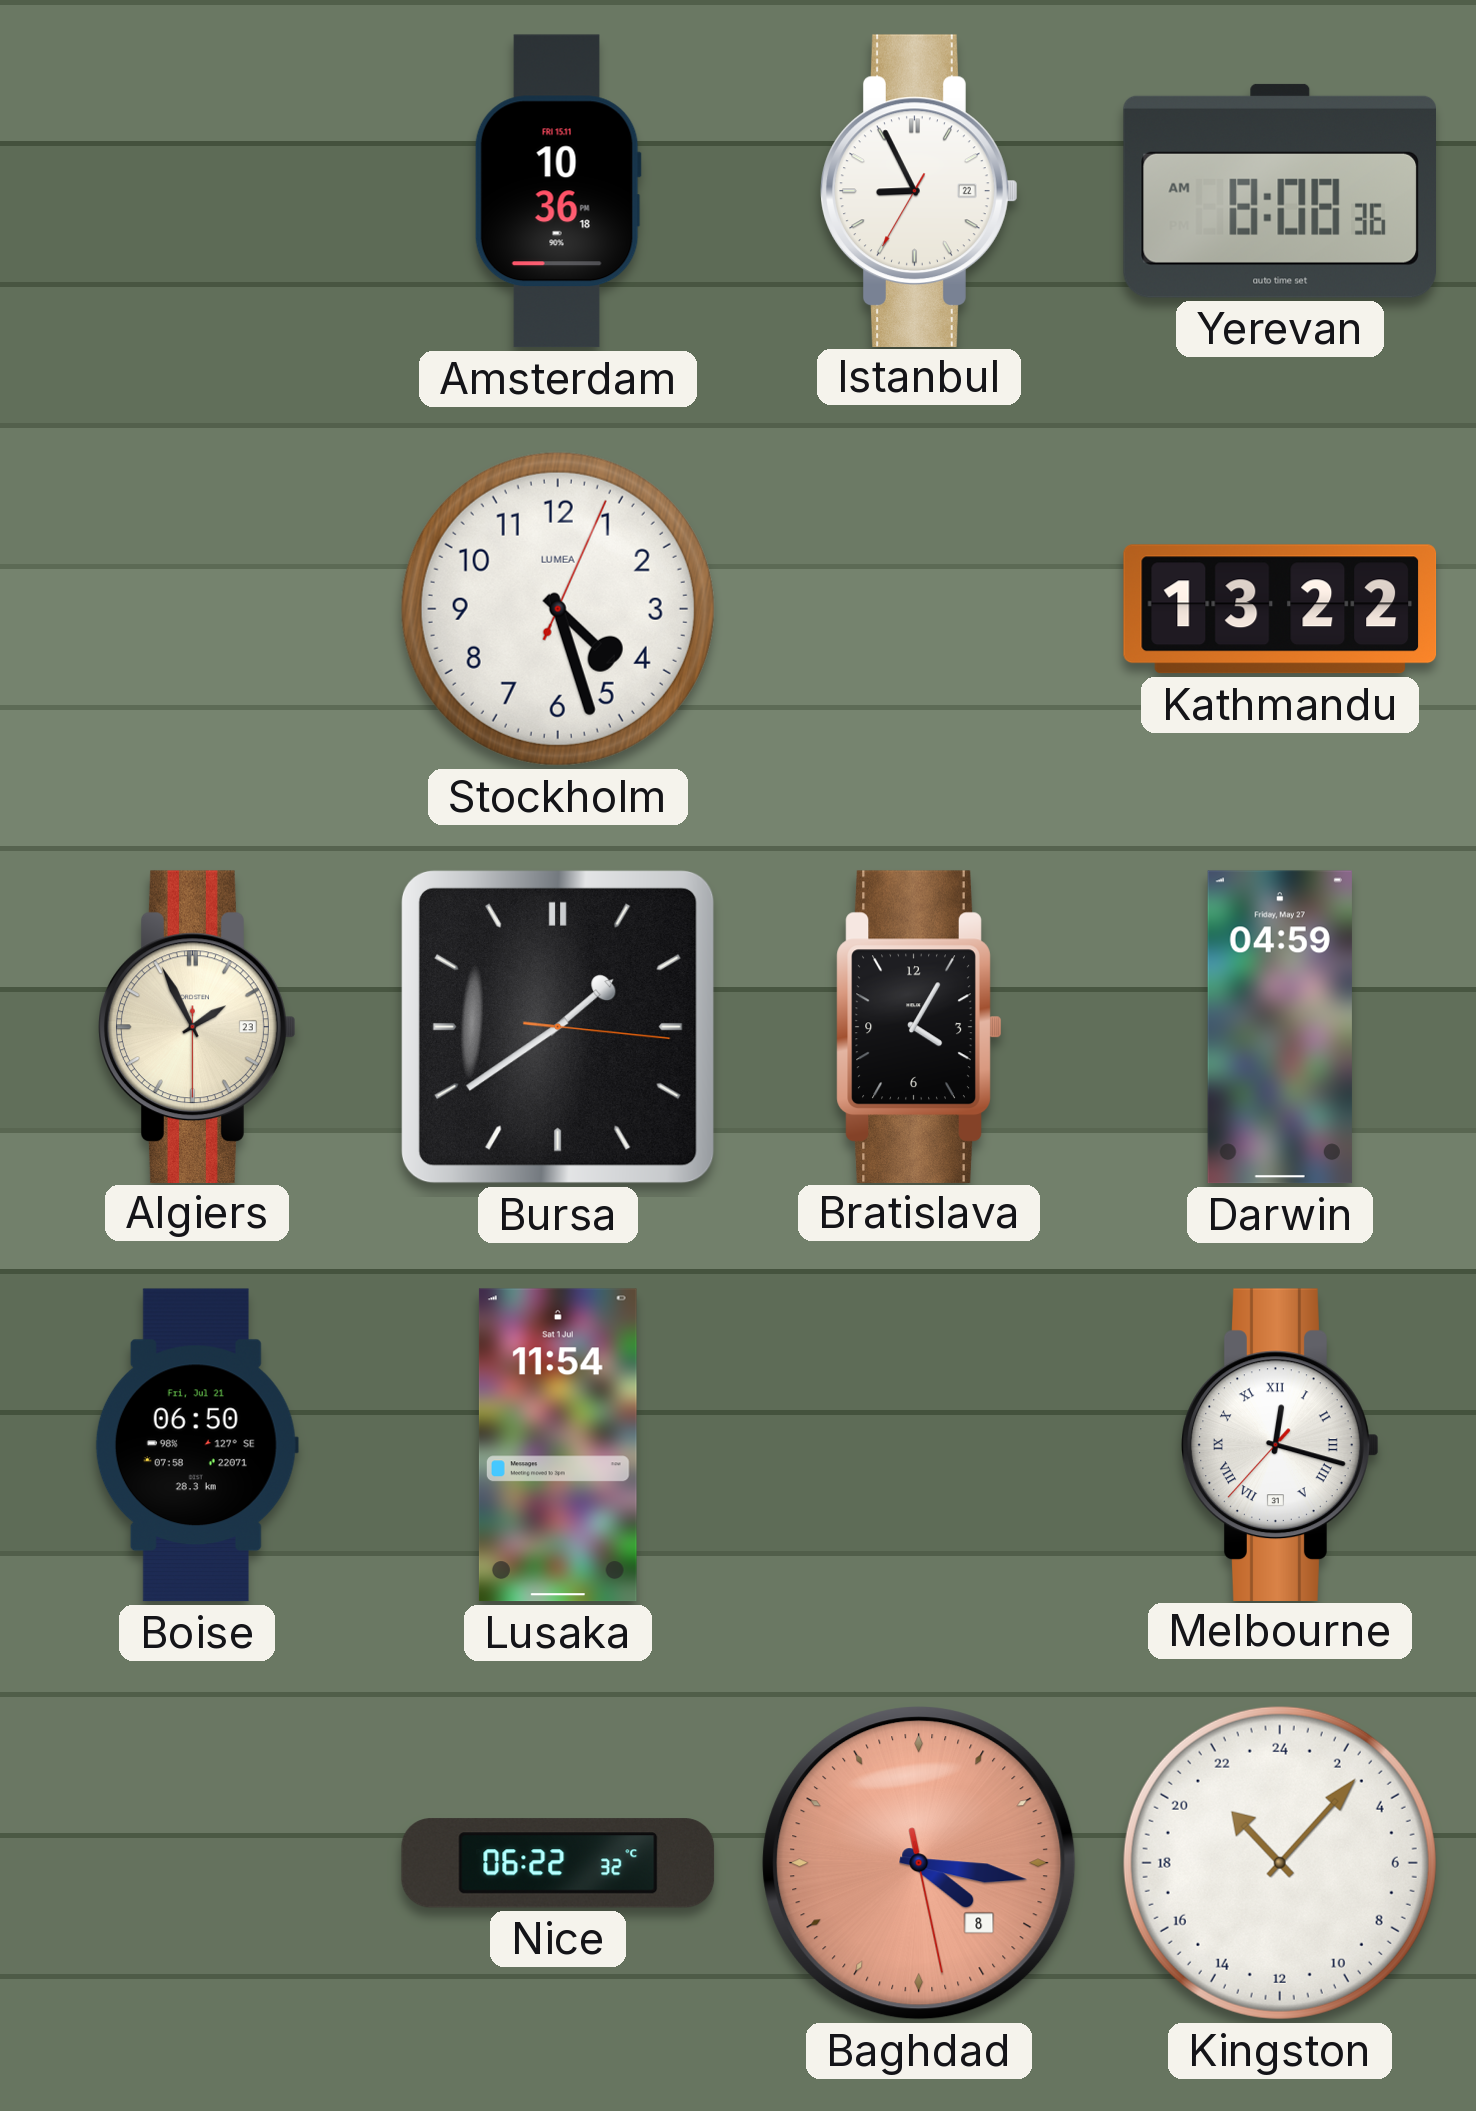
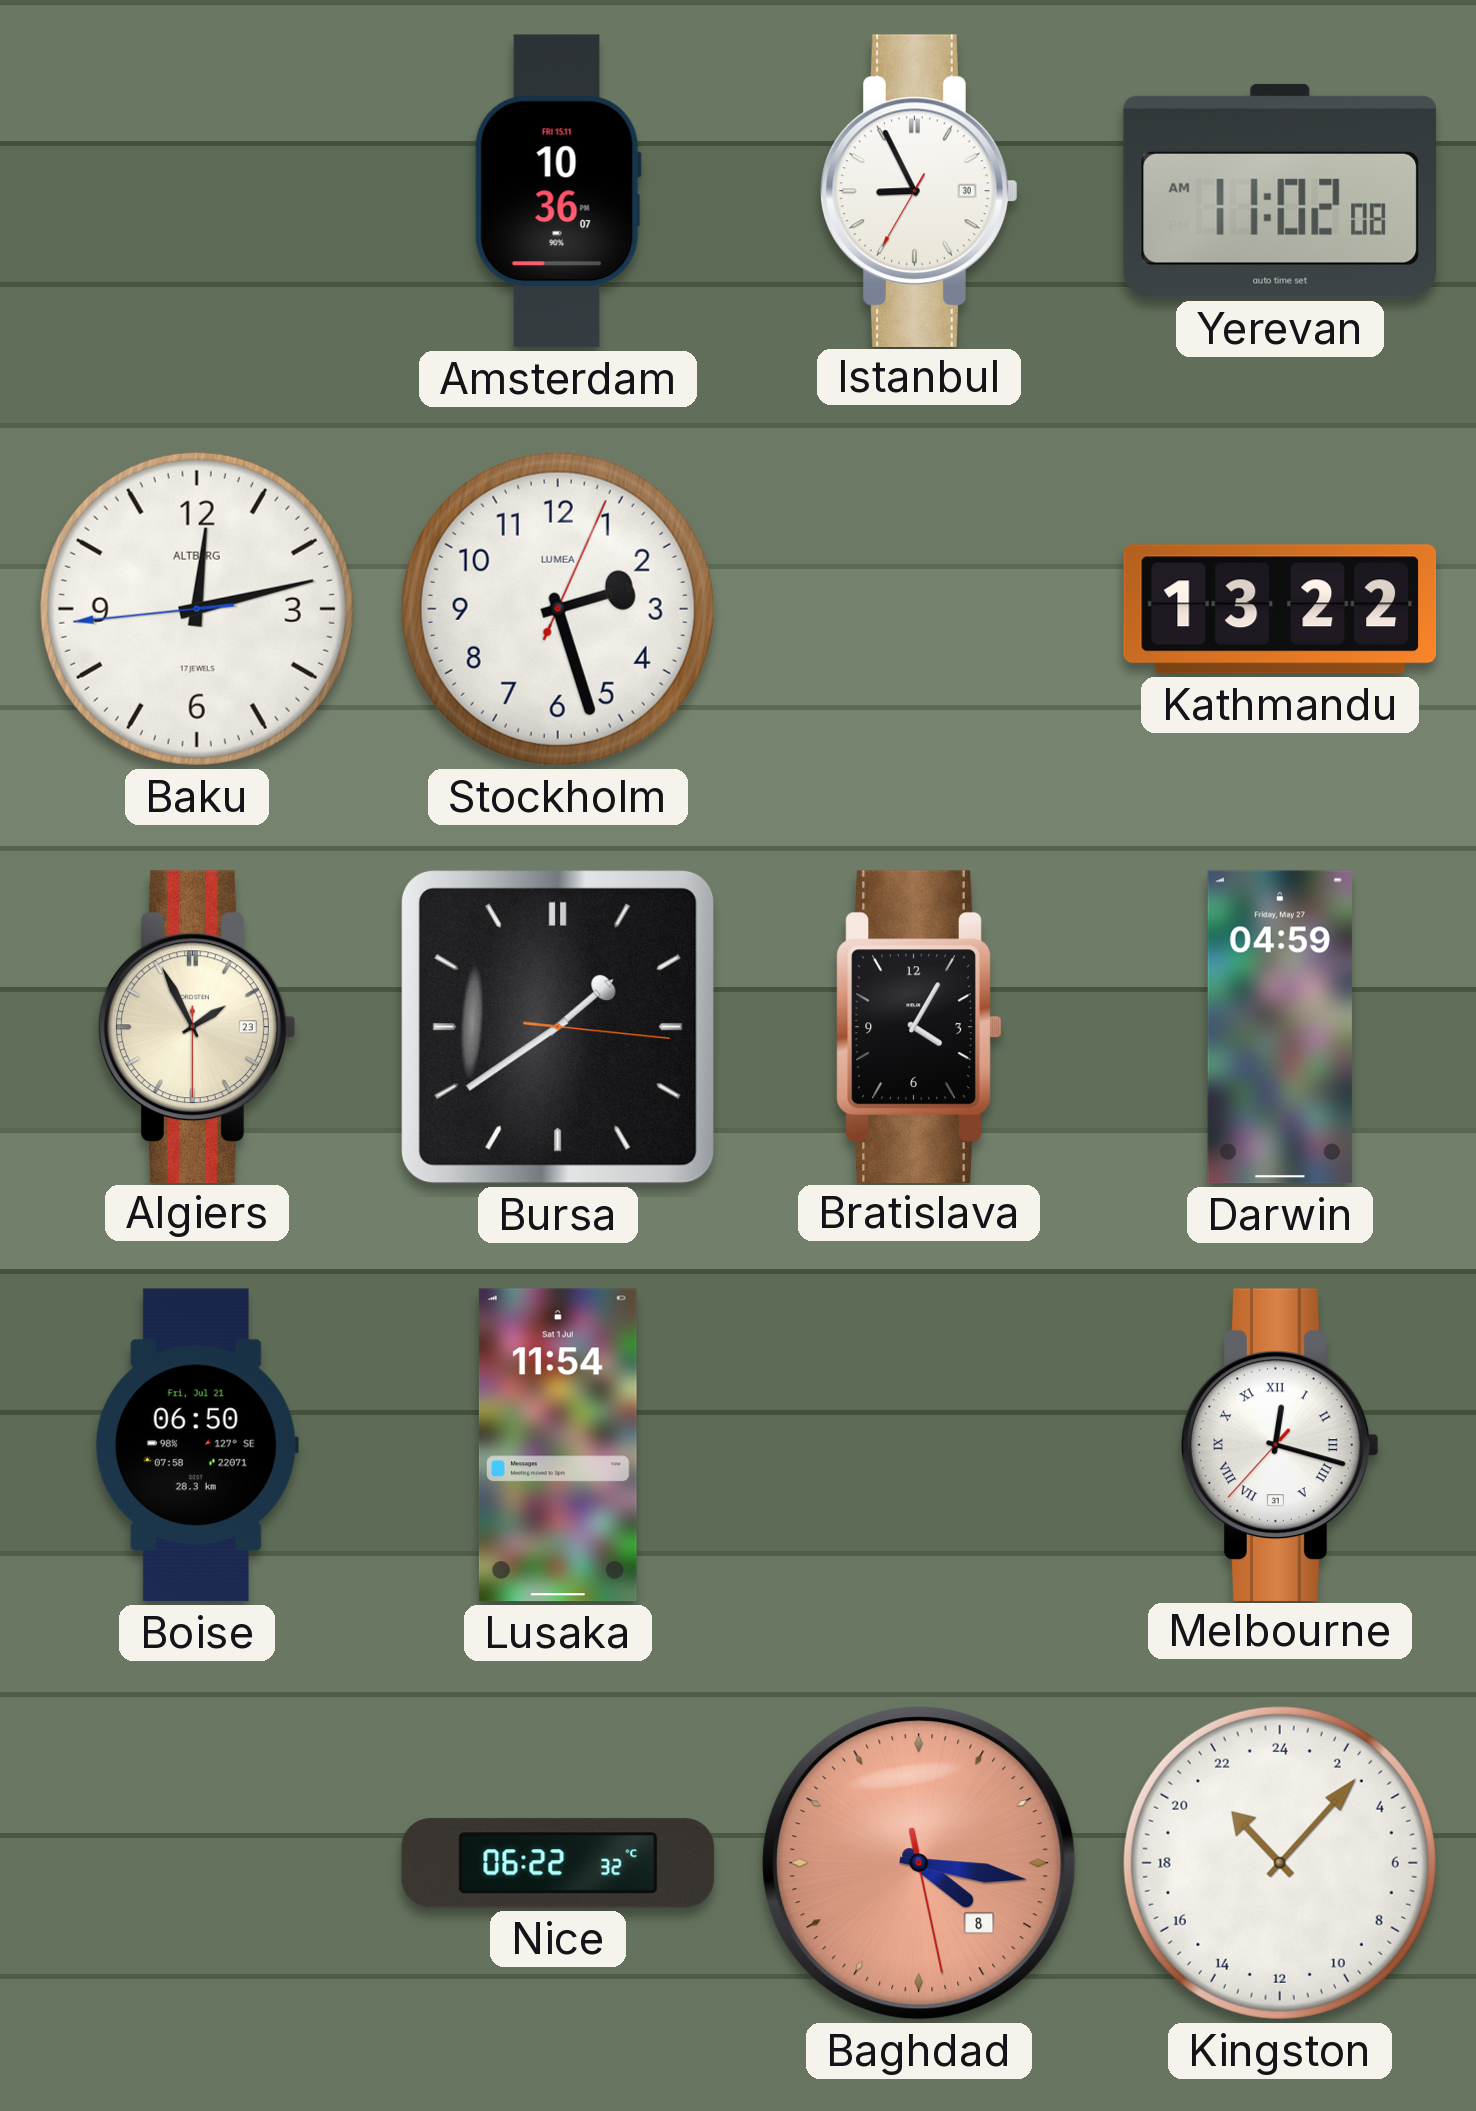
Amsterdam: 10:36:18 -> 10:36:07
Istanbul date: 22 -> 30
Yerevan: 8:08 -> 11:02
Baku: none -> 12:12
Stockholm: 4:27 -> 2:27
